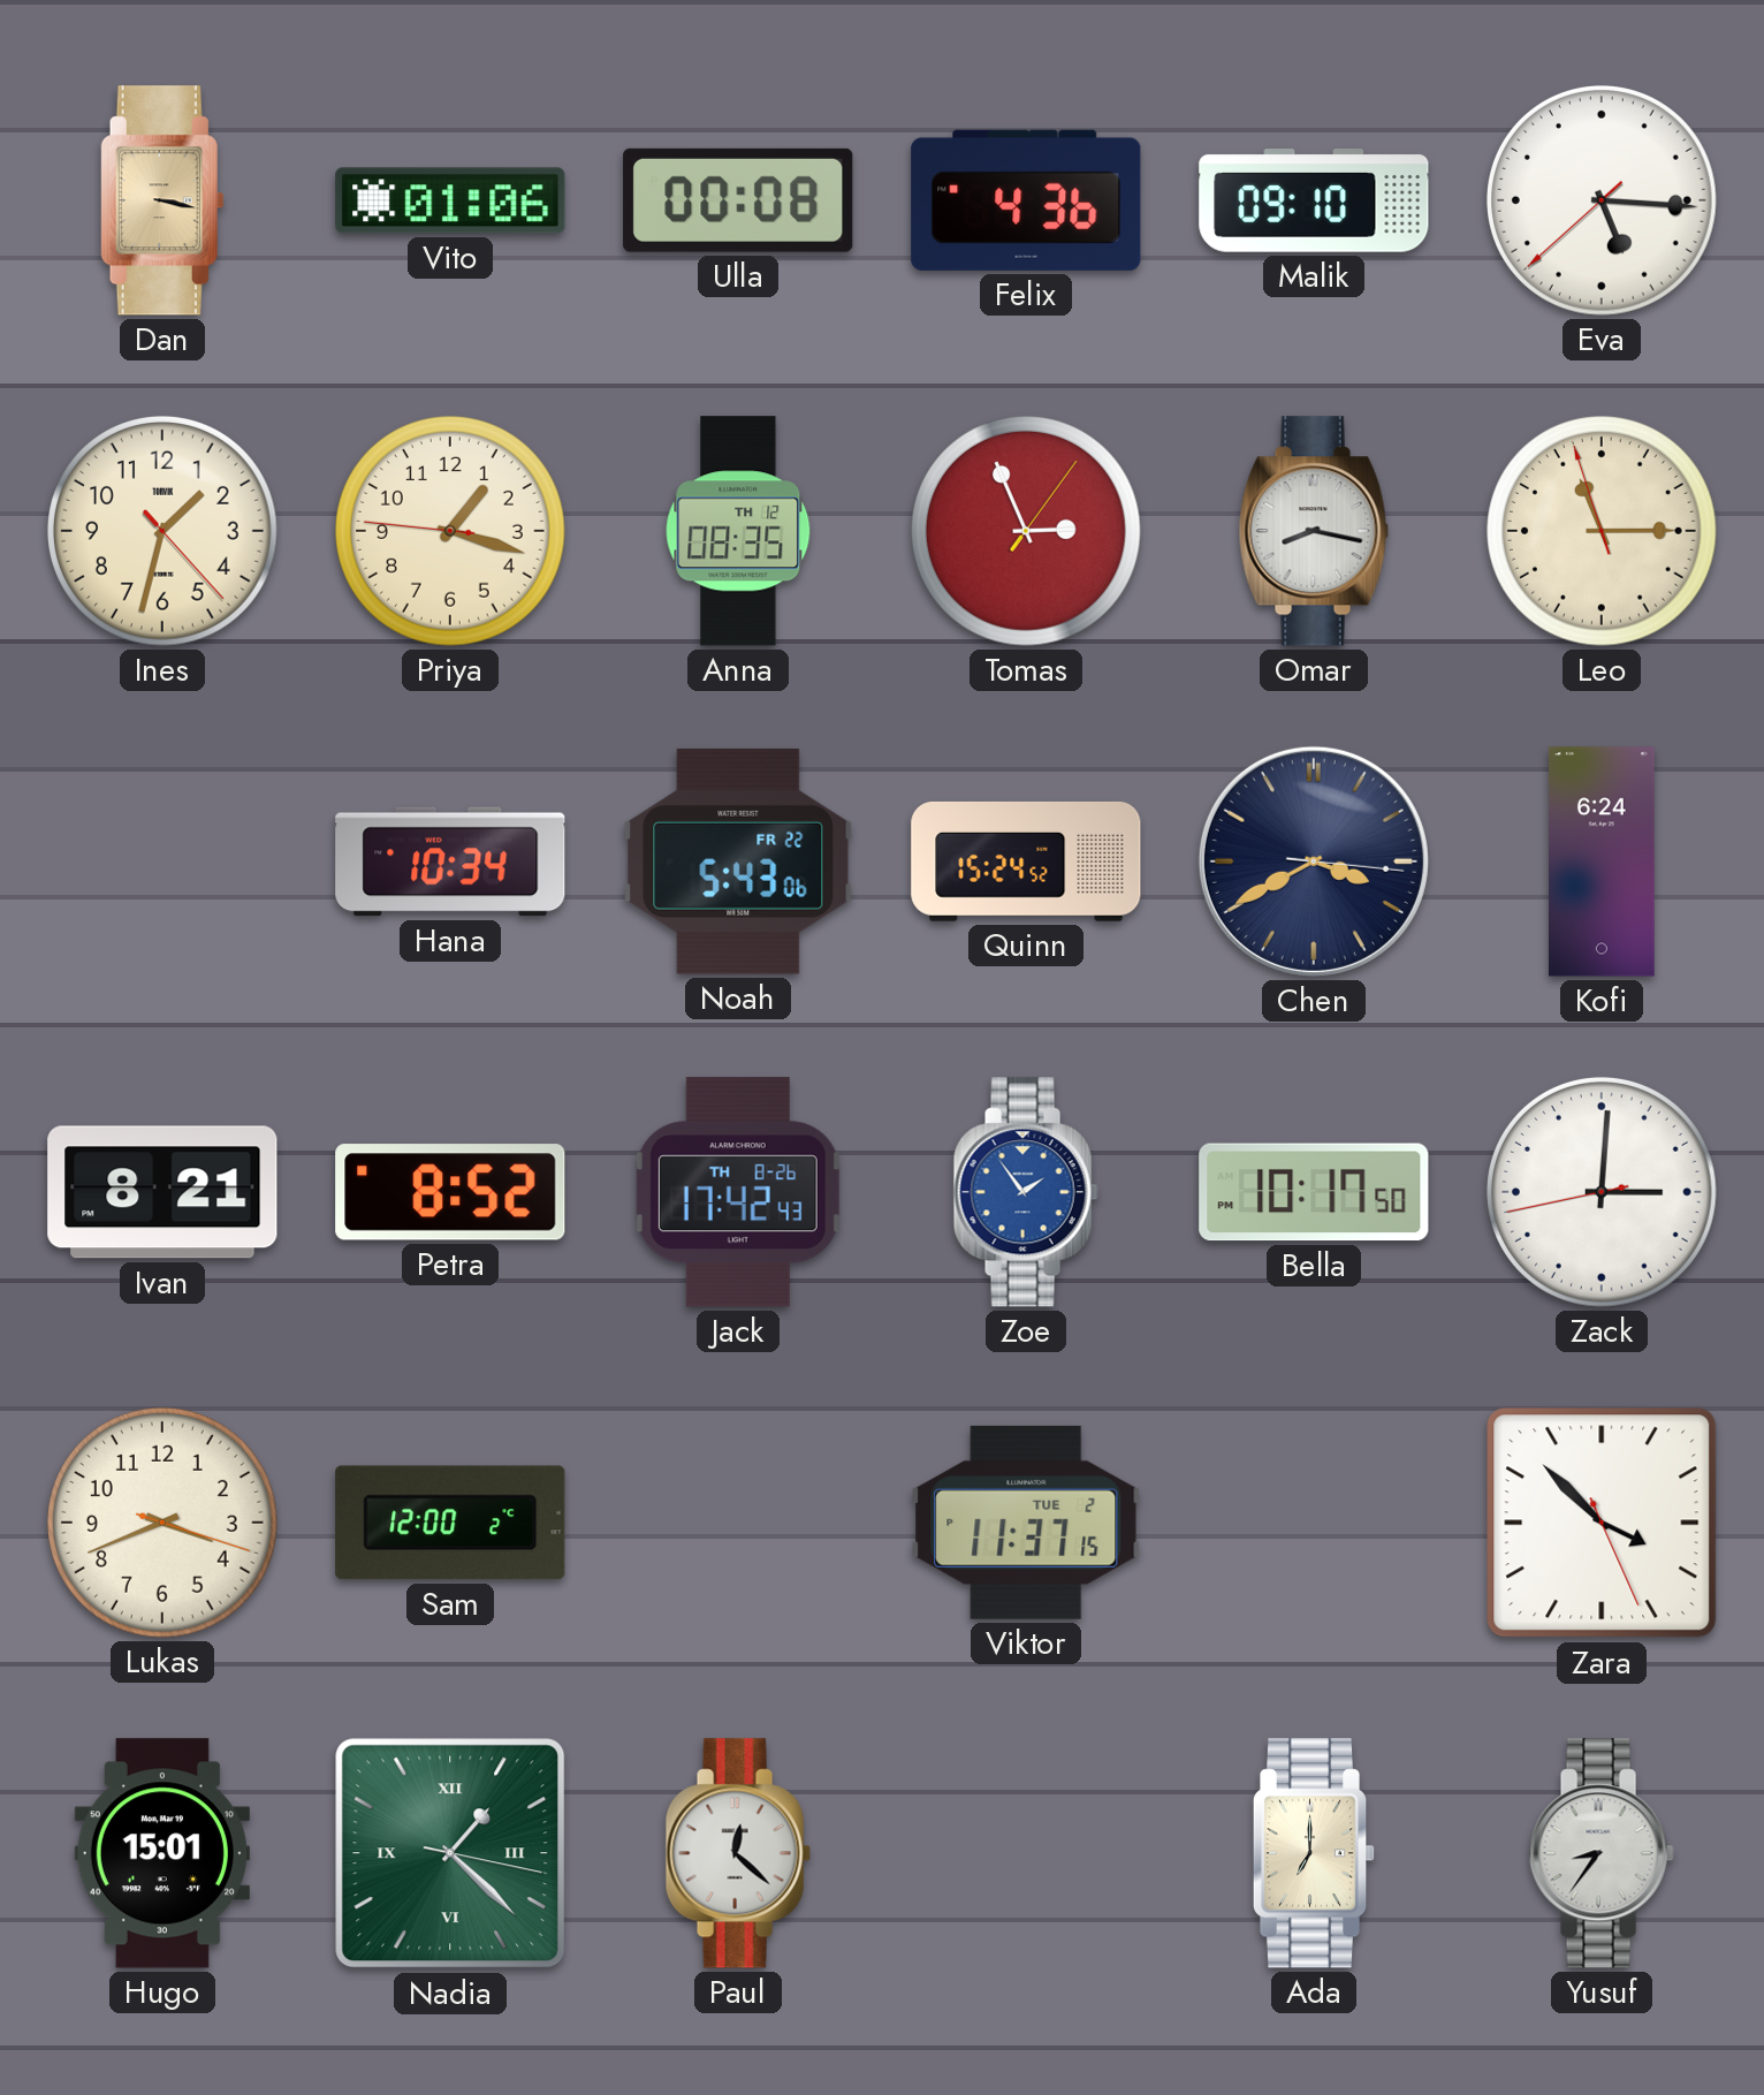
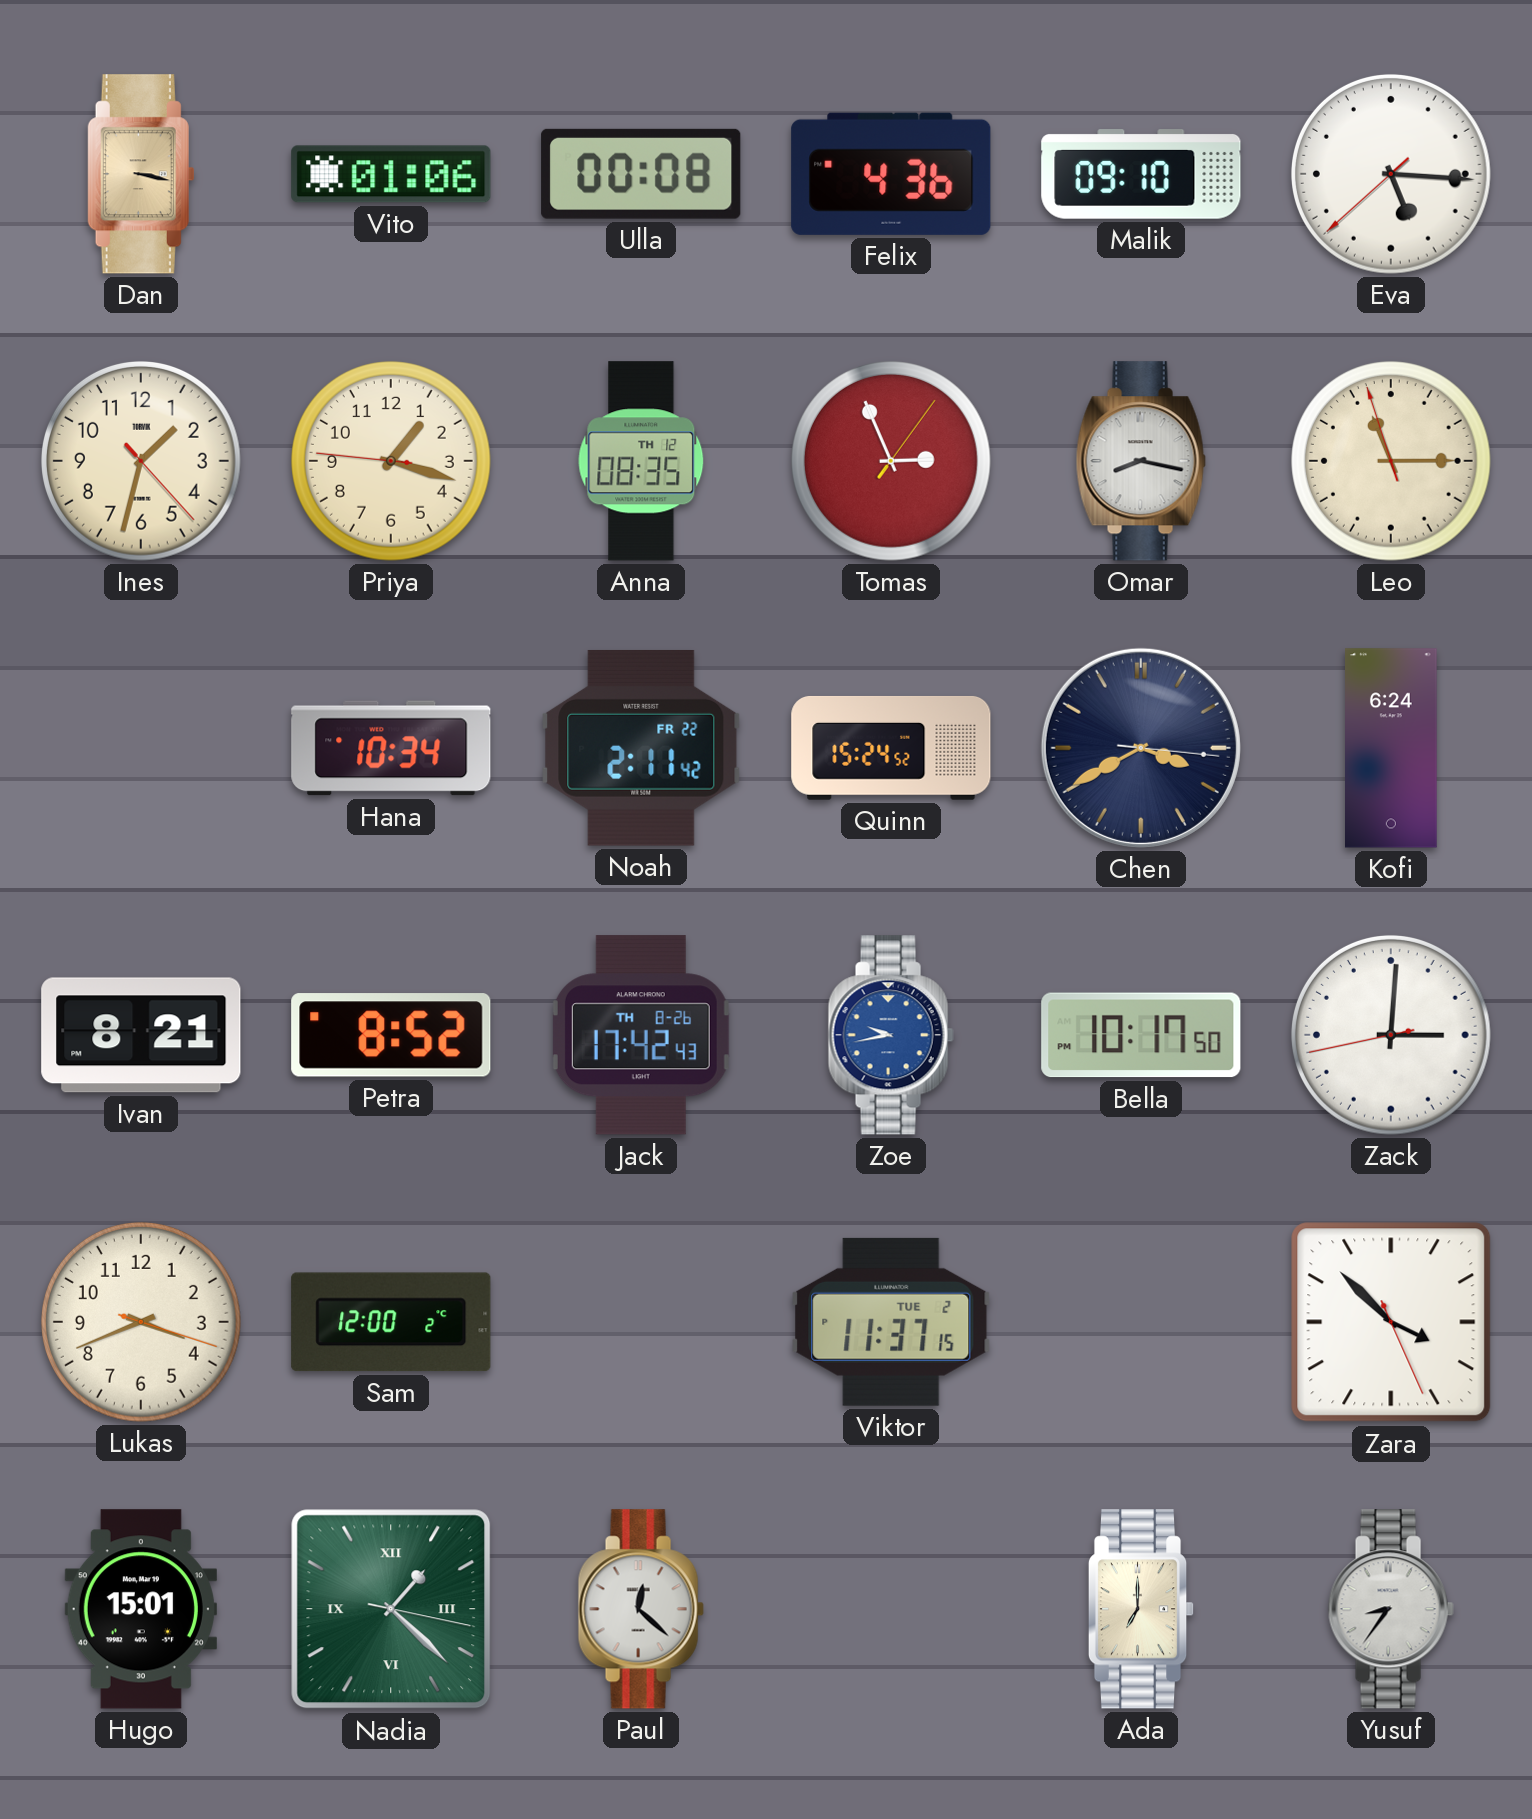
Noah: 5:43 -> 2:11
Zoe: 1:54 -> 9:43
